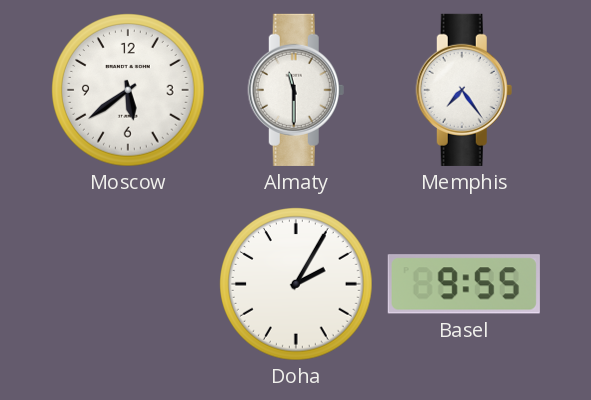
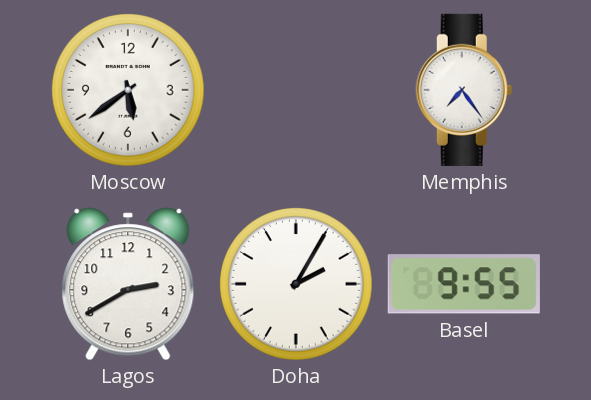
Almaty: 11:30 -> none
Lagos: none -> 2:40
